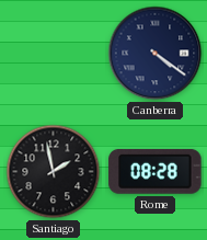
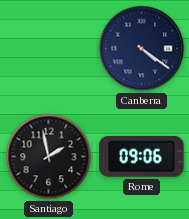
Rome: 08:28 -> 09:06
